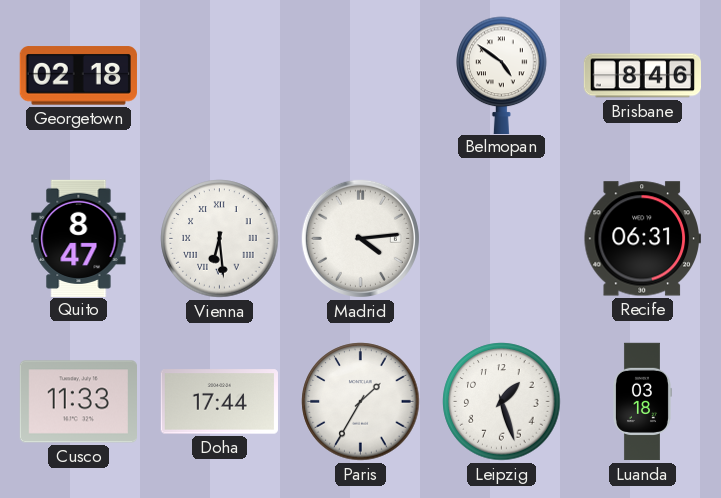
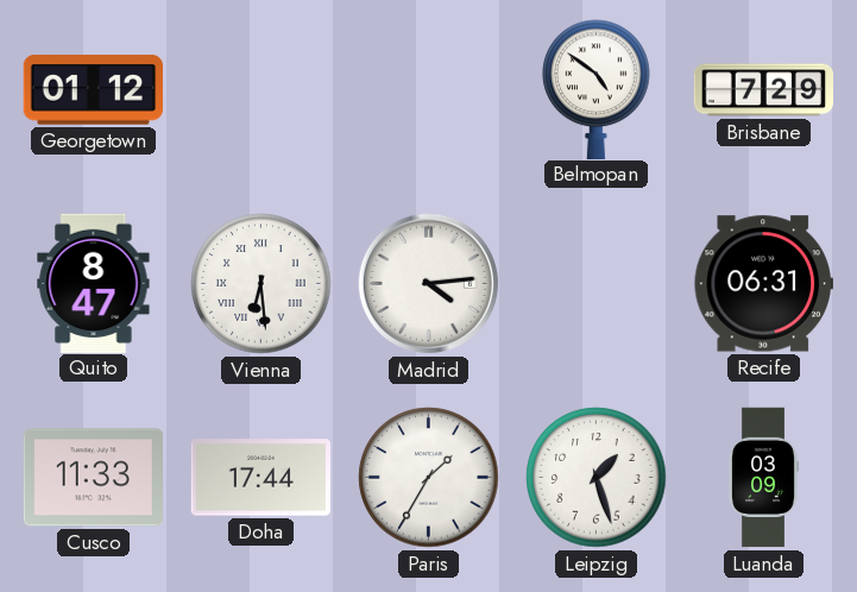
Georgetown: 02:18 -> 01:12
Brisbane: 8:46 -> 7:29
Luanda: 03:18 -> 03:09
